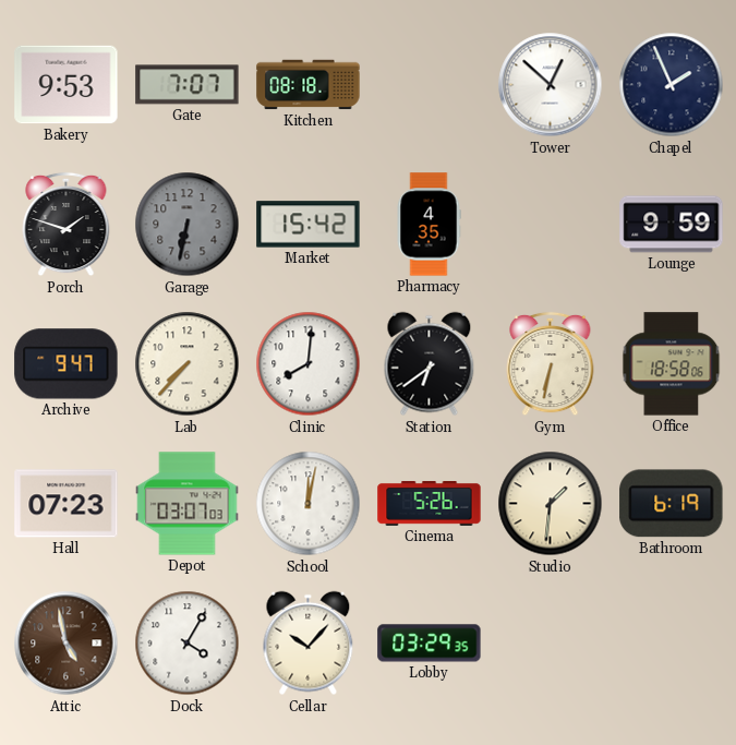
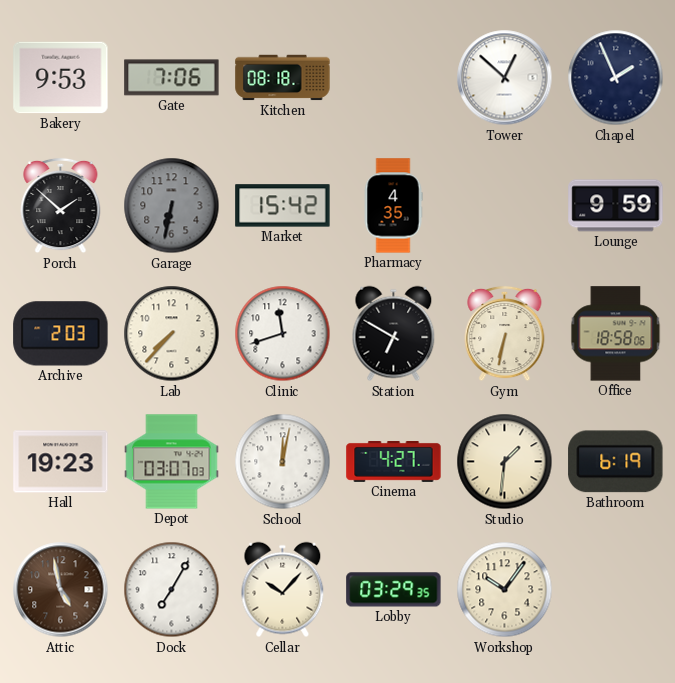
Gate: 7:07 -> 7:06
Porch: 1:48 -> 1:52
Archive: 9:47 -> 2:03
Clinic: 8:01 -> 11:42
Station: 6:39 -> 6:50
Hall: 07:23 -> 19:23
Cinema: 5:26 -> 4:27
Dock: 4:05 -> 7:05
Workshop: none -> 10:06
